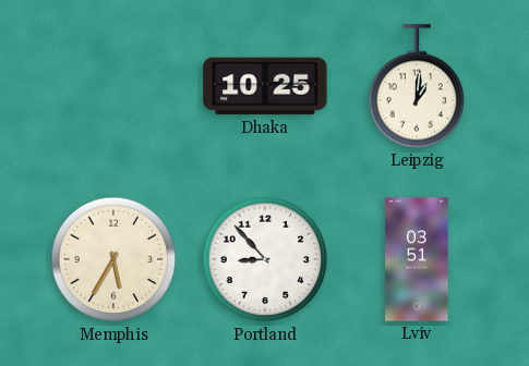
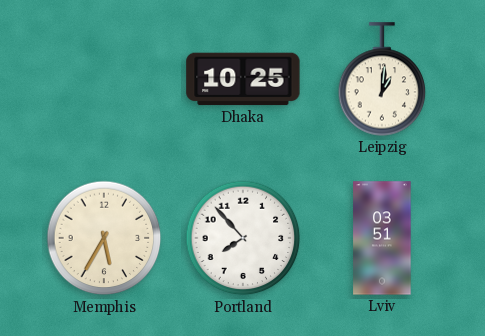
Portland: 8:53 -> 7:53
